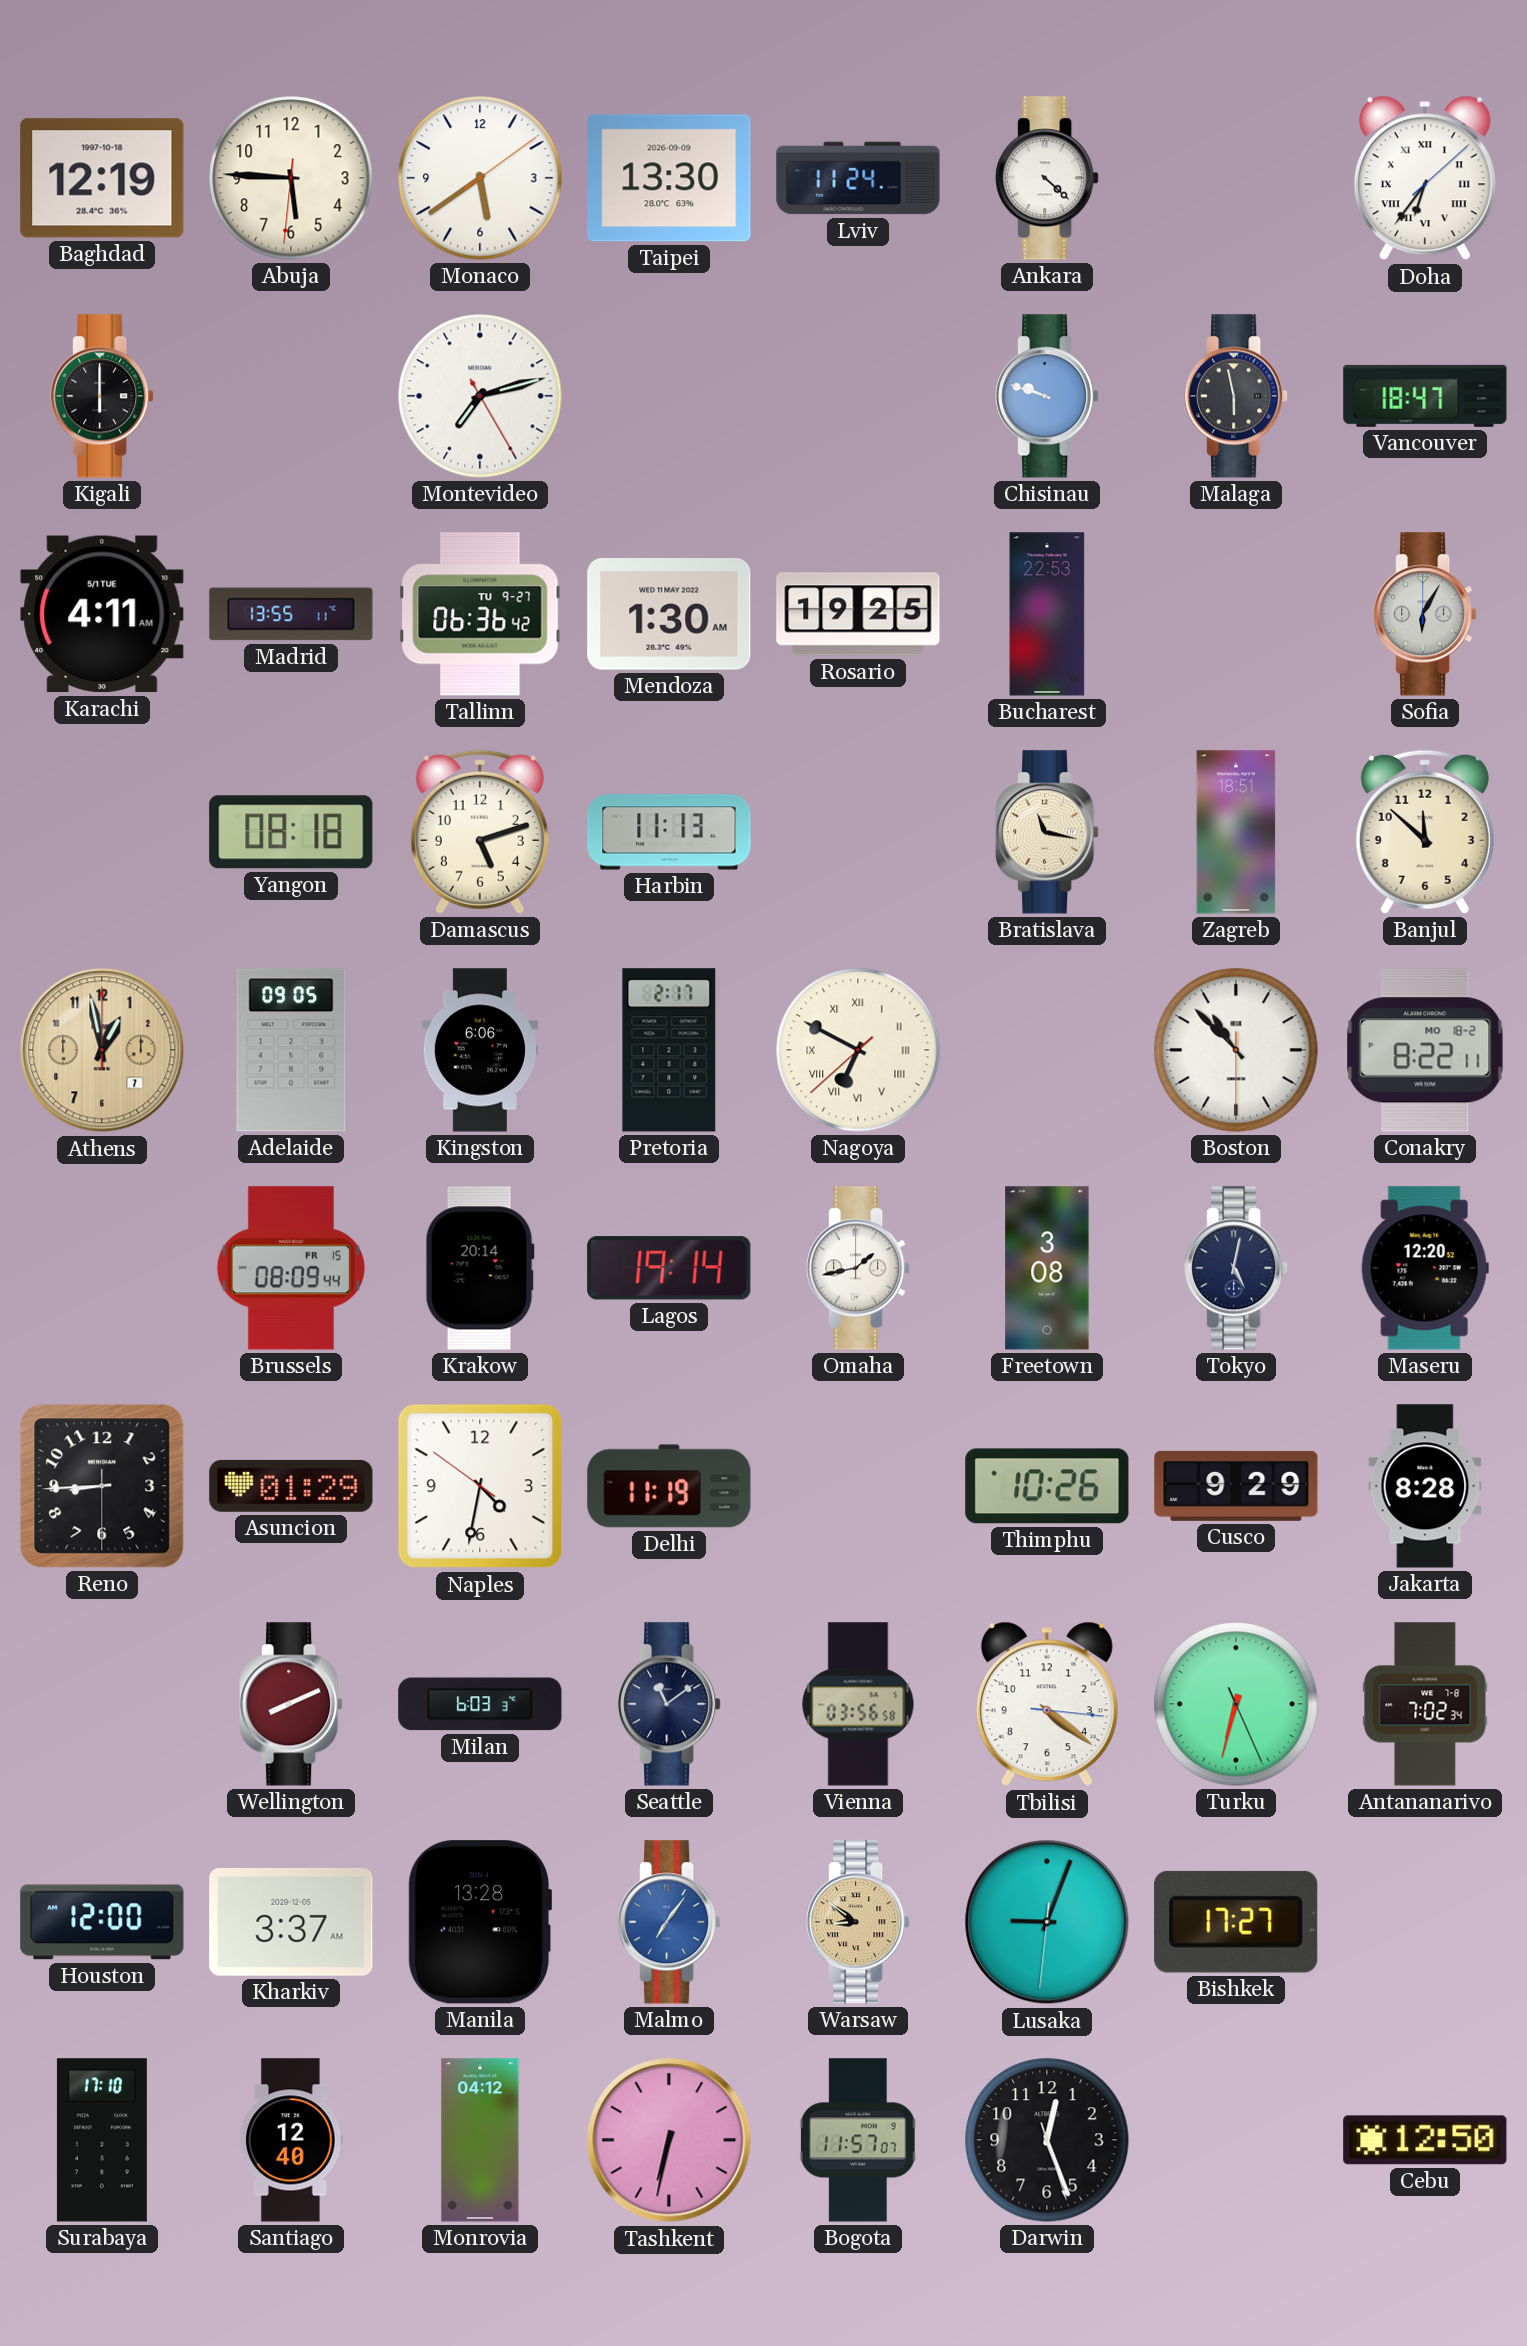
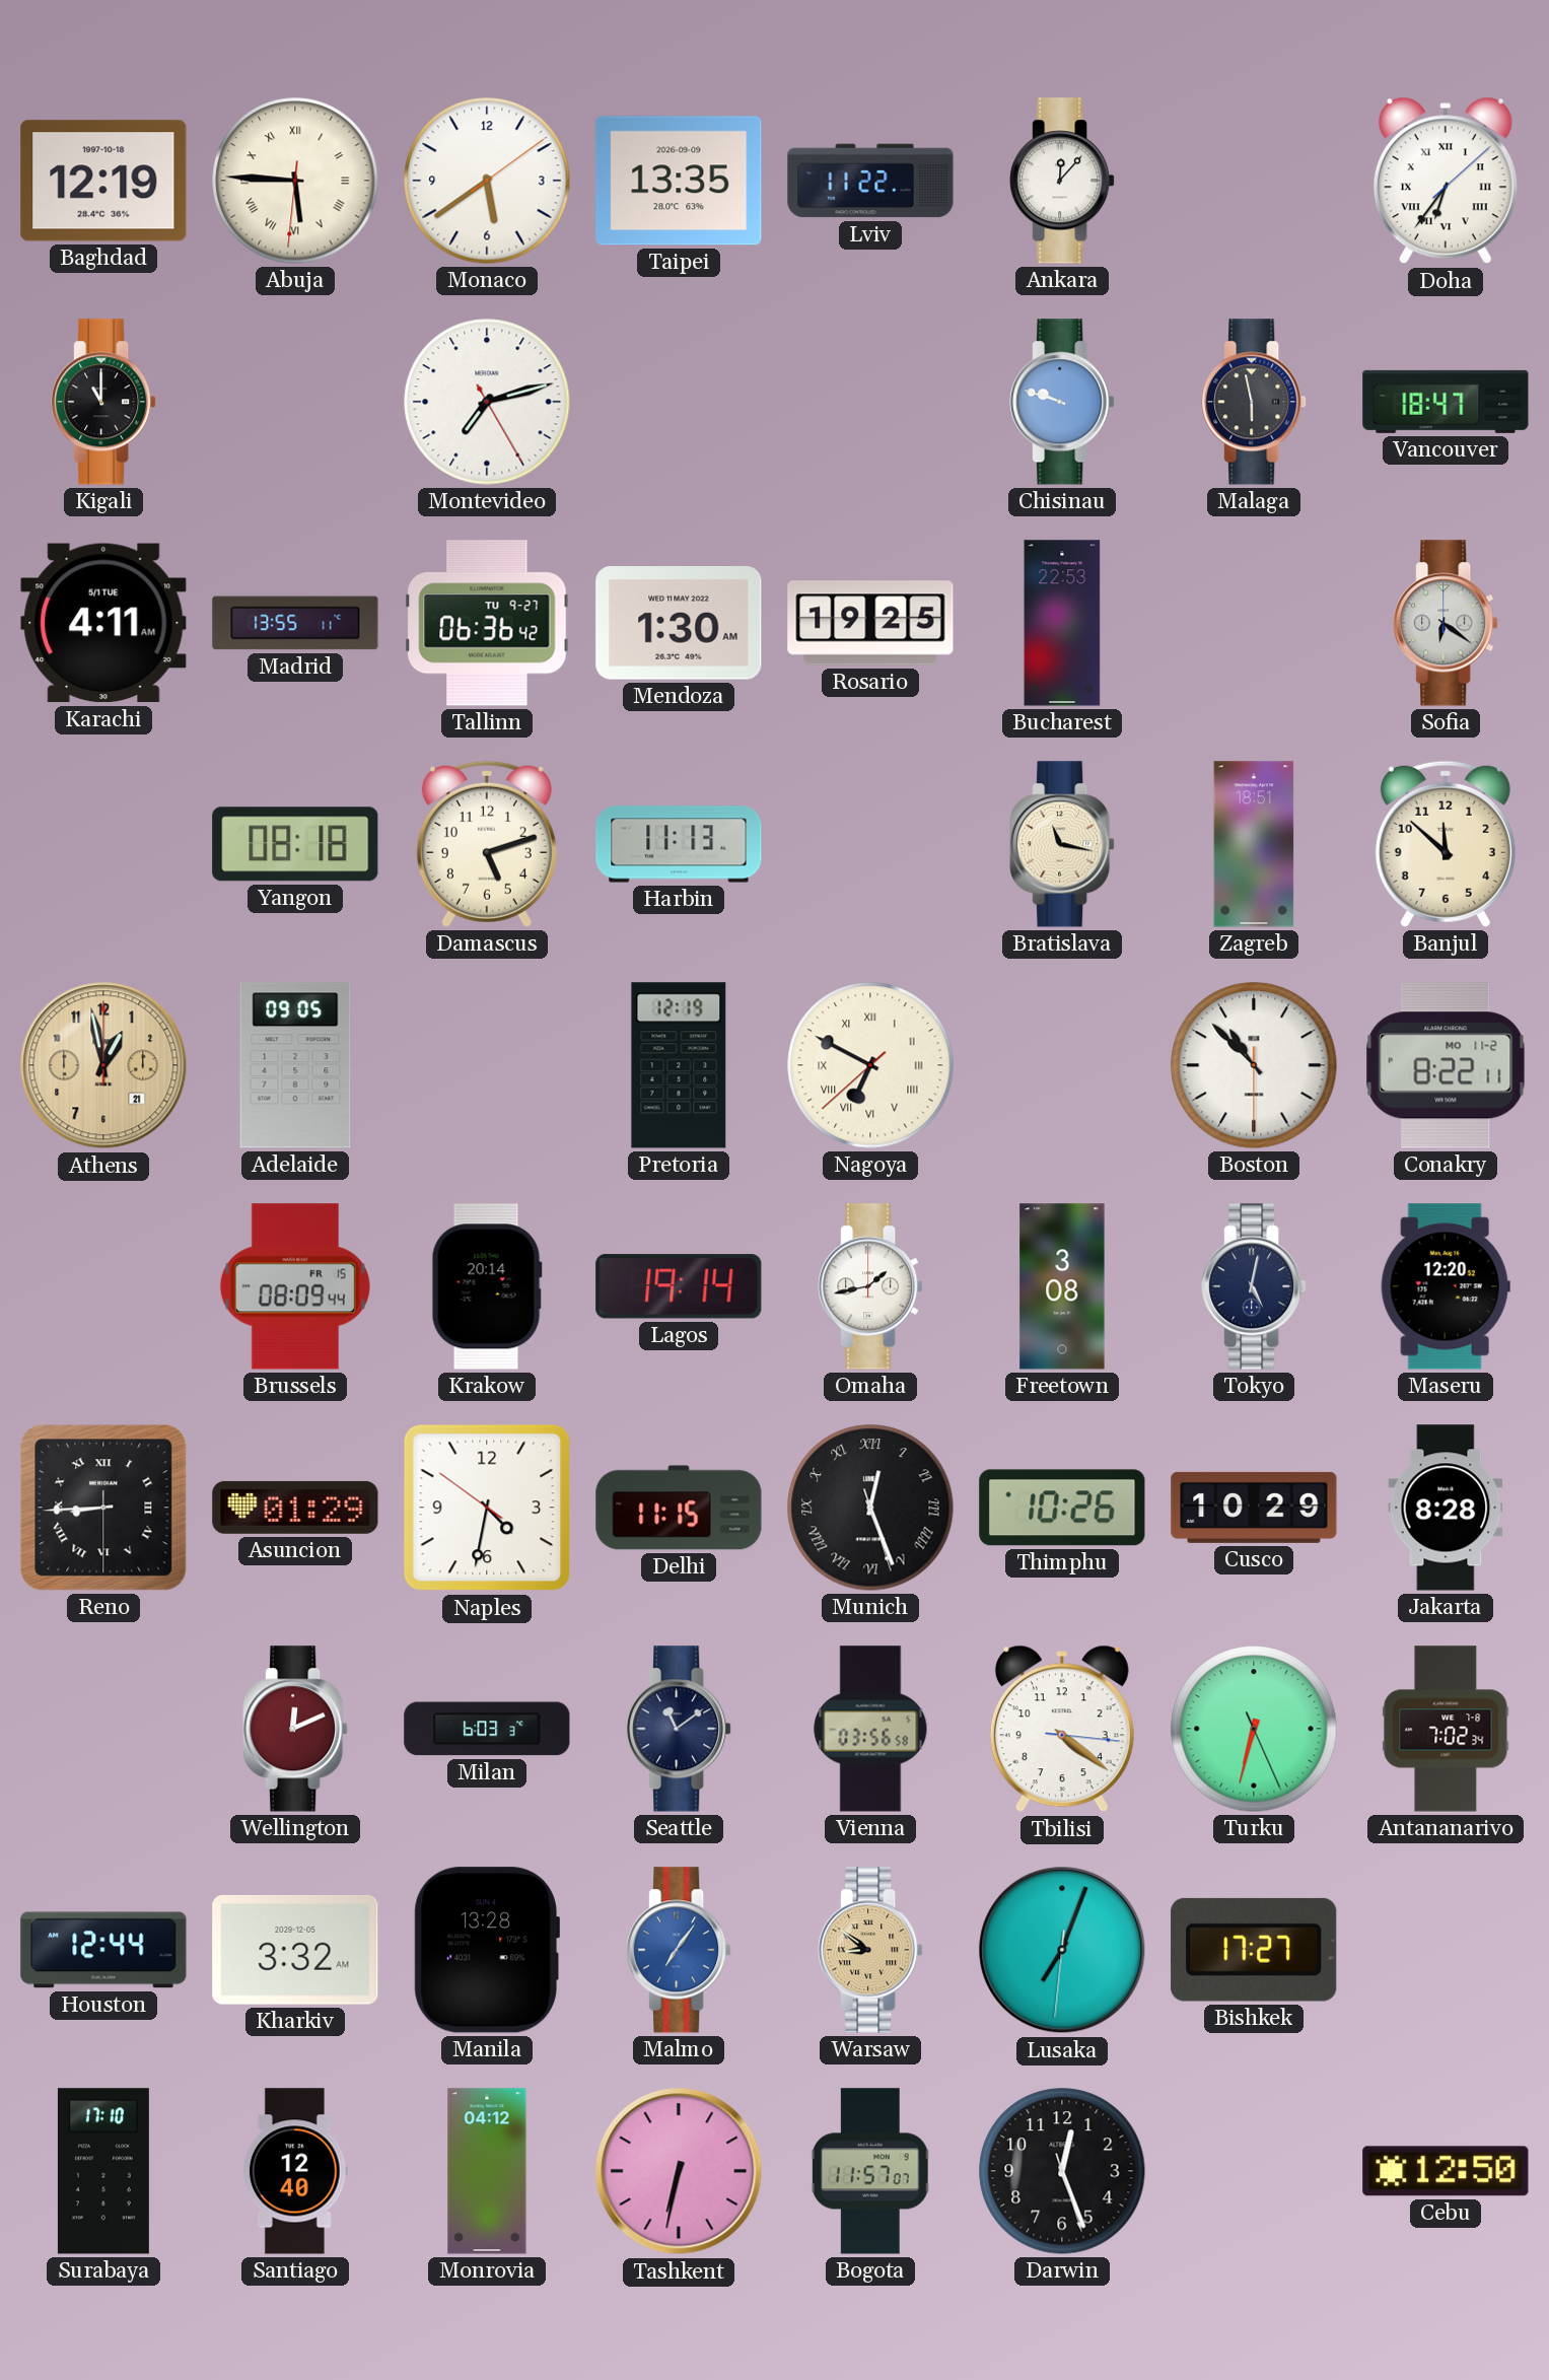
Abuja numerals: Arabic -> Roman
Taipei: 13:30 -> 13:35
Lviv: 11:24 -> 11:22
Ankara: 4:22 -> 12:07
Kigali: 6:00 -> 11:00
Sofia: 6:05 -> 6:21
Athens date: 7 -> 21
Kingston: 6:06 -> none
Pretoria: 2:17 -> 12:19
Conakry date: MO 18-2 -> MO 11-2
Reno numerals: Arabic -> Roman
Delhi: 11:19 -> 11:15
Munich: none -> 12:26
Cusco: 9:29 -> 10:29
Wellington: 8:11 -> 12:11
Houston: 12:00 -> 12:44
Kharkiv: 3:37 -> 3:32
Lusaka: 9:03 -> 7:03
